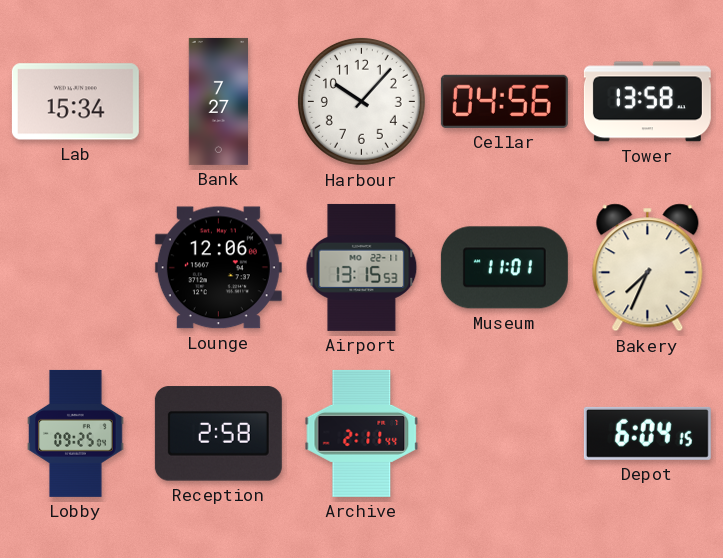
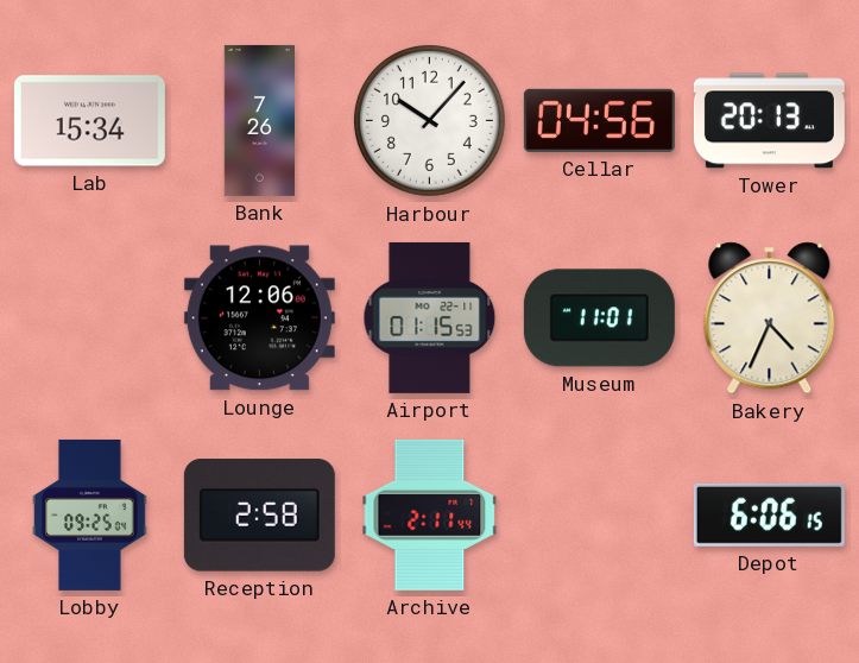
Bank: 7:27 -> 7:26
Tower: 13:58 -> 20:13
Airport: 13:15 -> 01:15
Bakery: 7:34 -> 4:34
Depot: 6:04 -> 6:06
